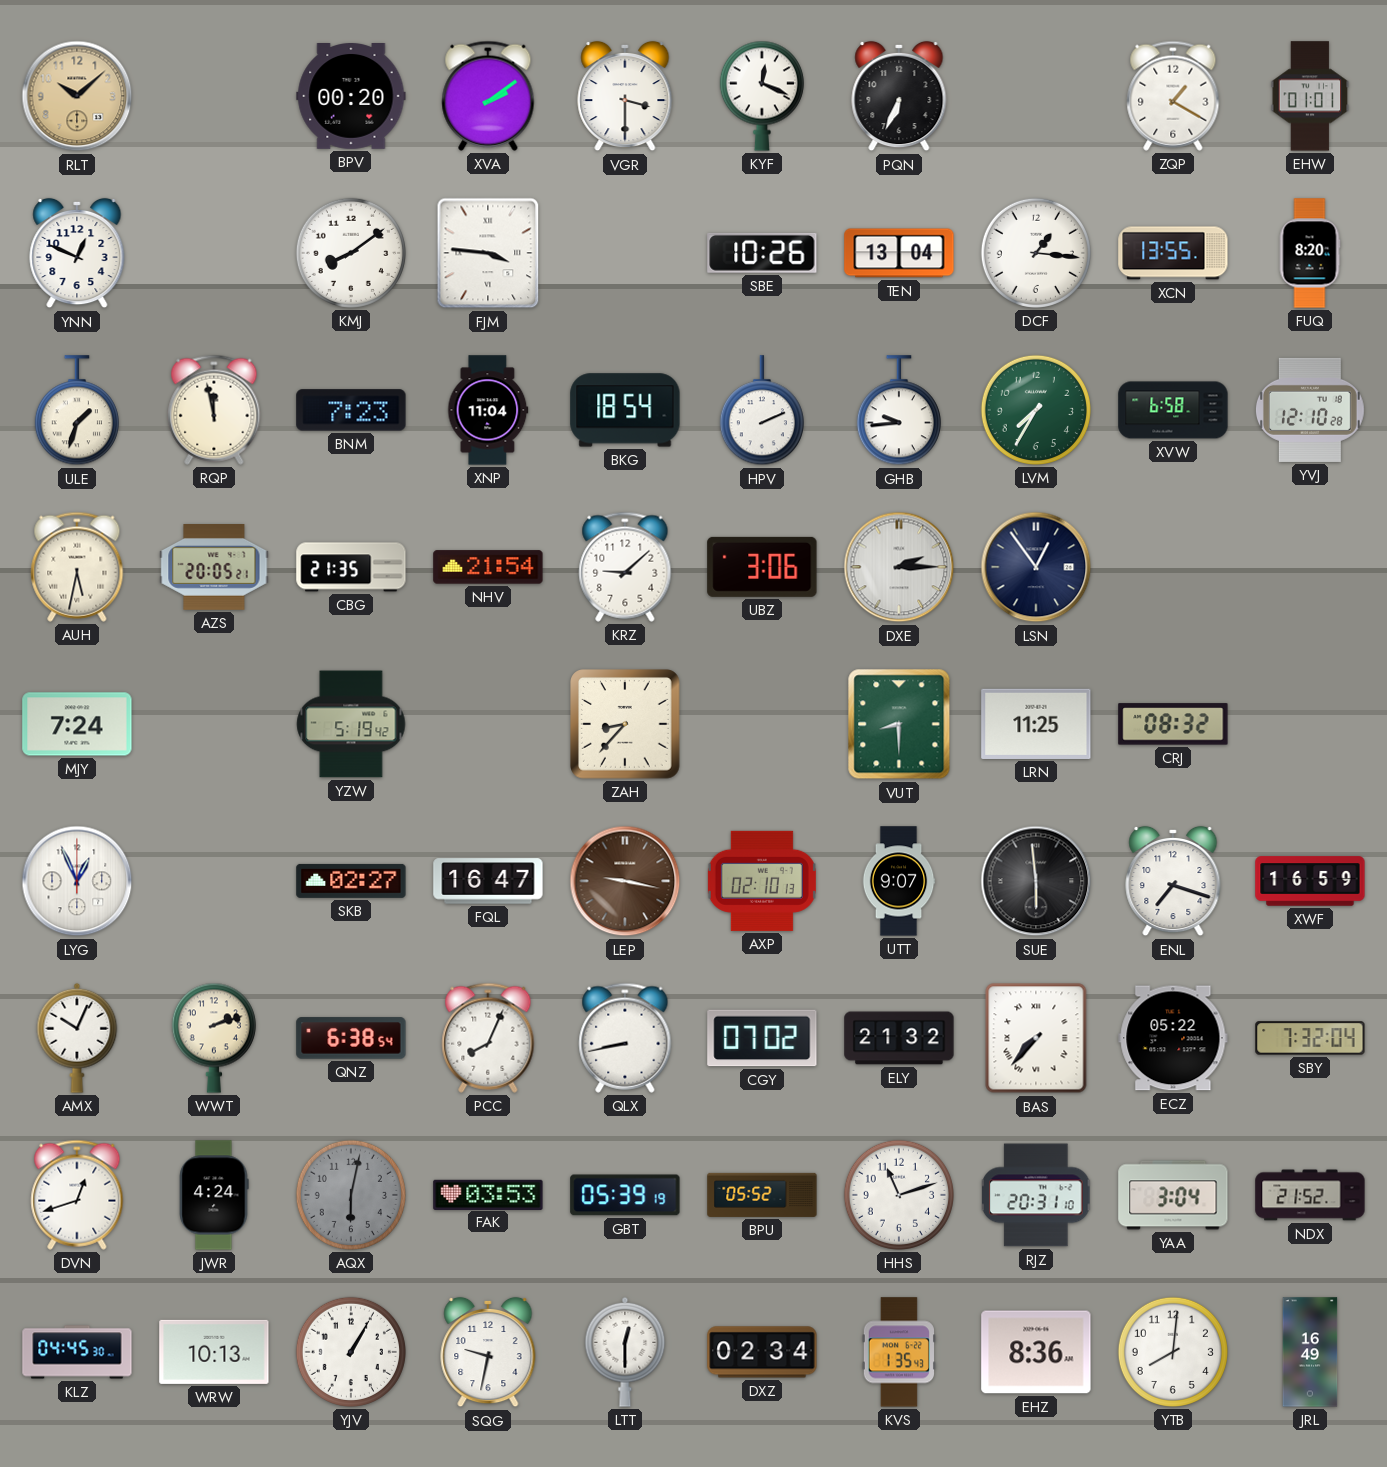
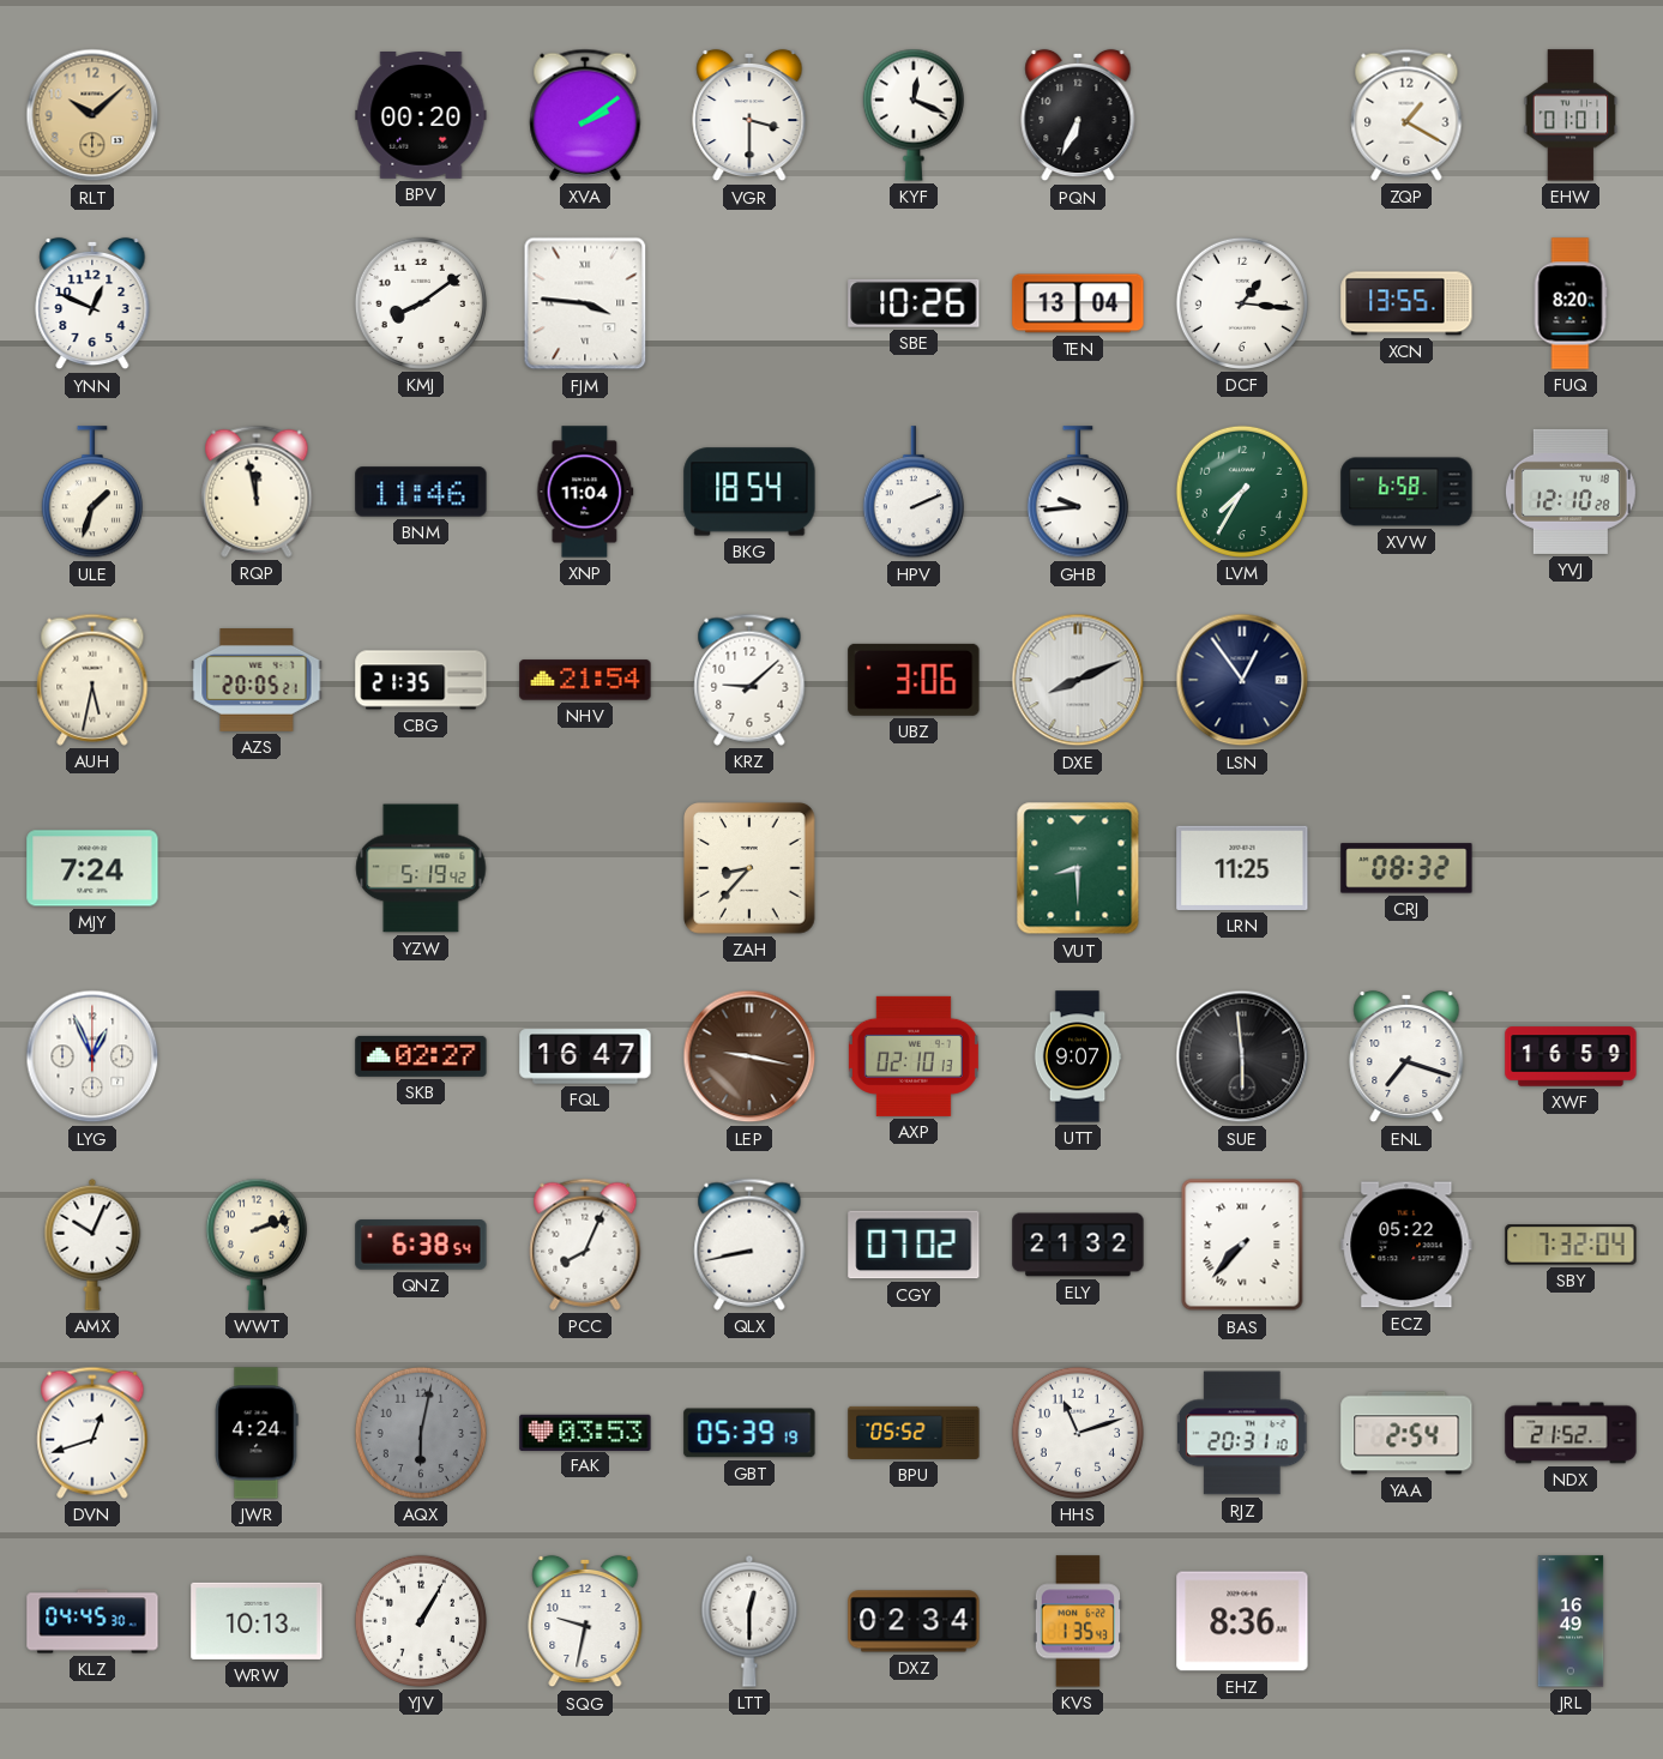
BNM: 7:23 -> 11:46
DXE: 2:15 -> 8:11
YAA: 3:04 -> 2:54
YTB: 8:01 -> none
